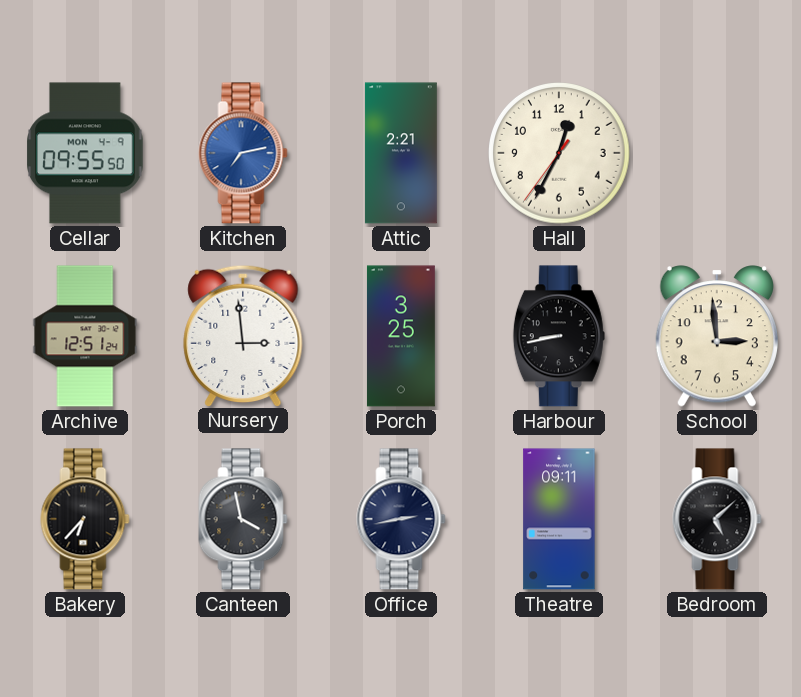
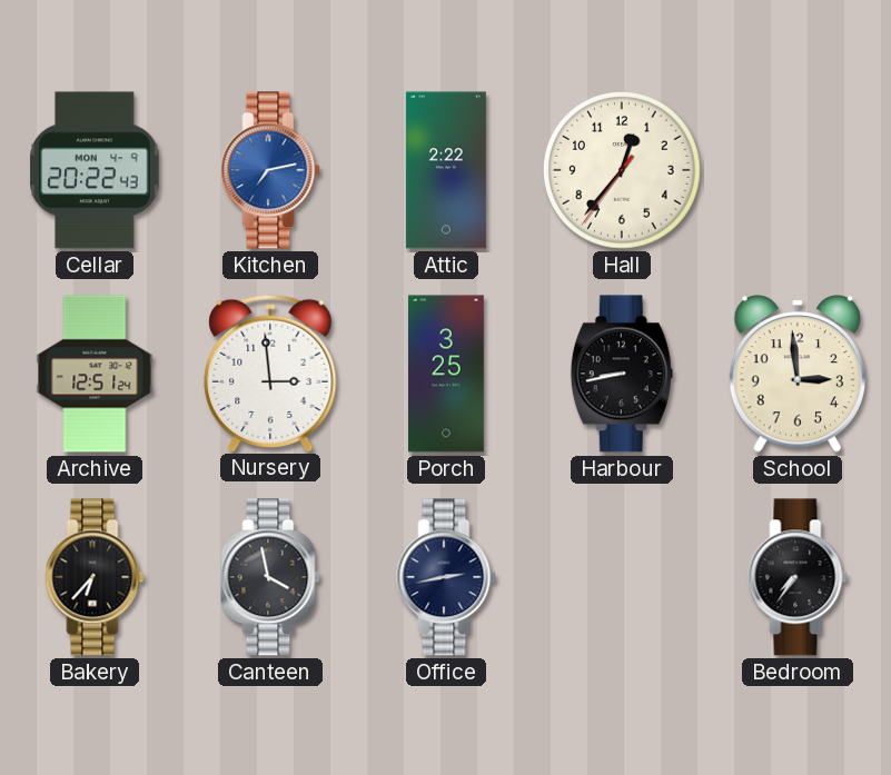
Cellar: 09:55 -> 20:22
Attic: 2:21 -> 2:22
Hall: 12:34 -> 12:36
Theatre: 09:11 -> none
Bedroom: 5:08 -> 7:36
